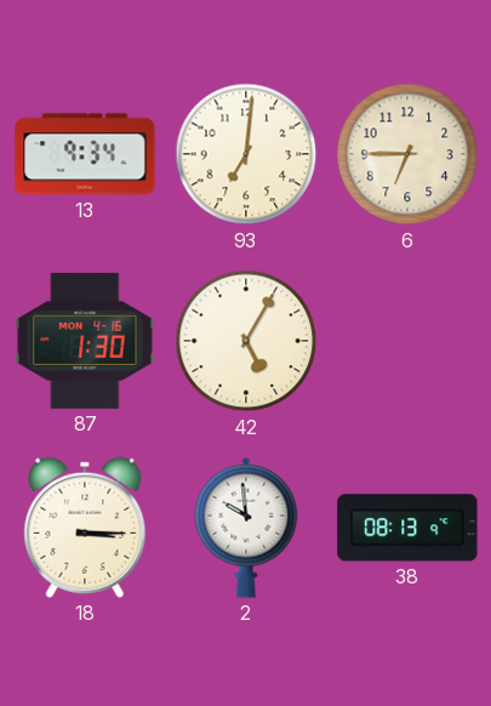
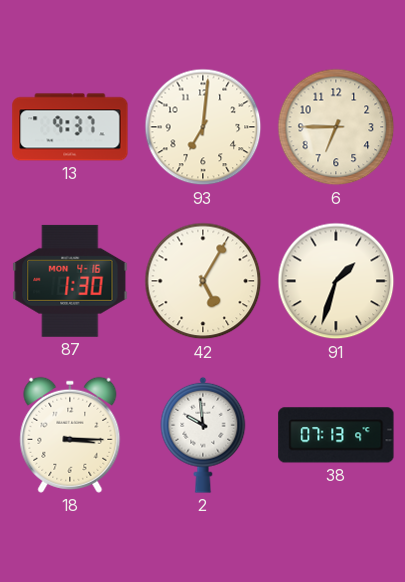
13: 9:34 -> 9:37
91: none -> 1:33
38: 08:13 -> 07:13
